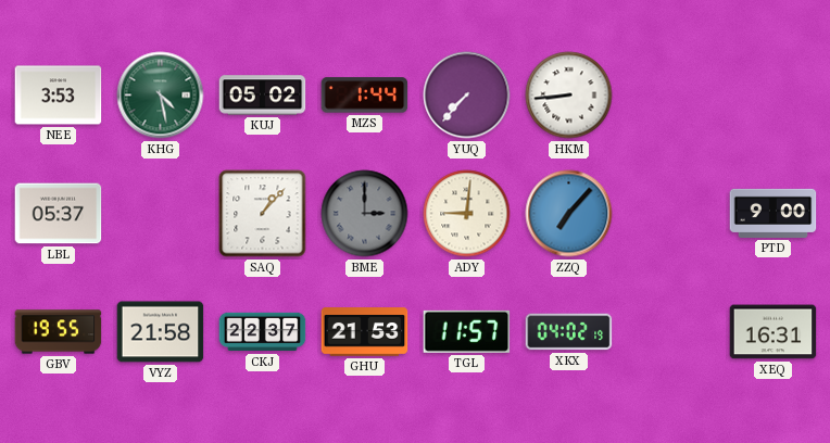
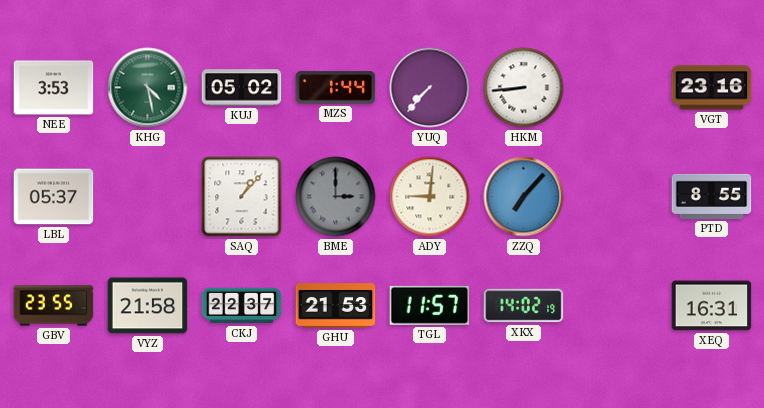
VGT: none -> 23:16
PTD: 9:00 -> 8:55
GBV: 19:55 -> 23:55
XKX: 04:02 -> 14:02
